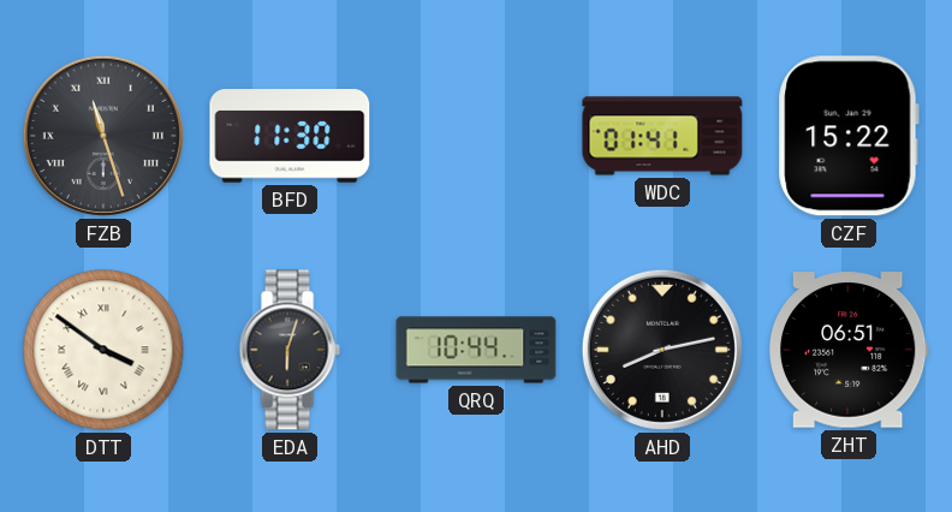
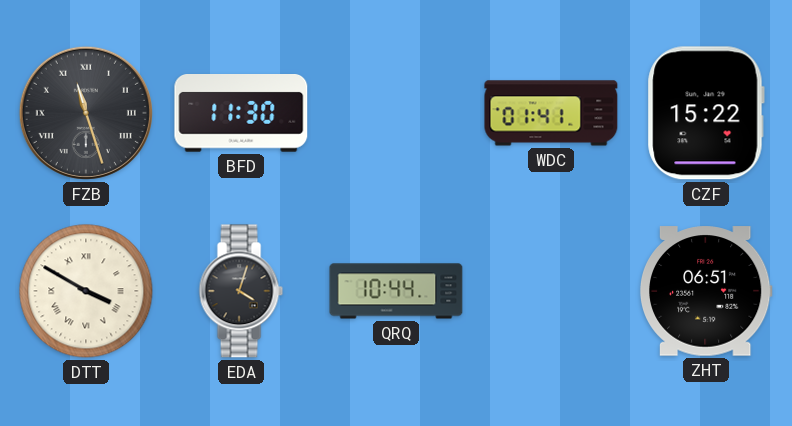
DTT: 3:51 -> 3:50
EDA: 6:03 -> 4:03
AHD: 8:13 -> none
